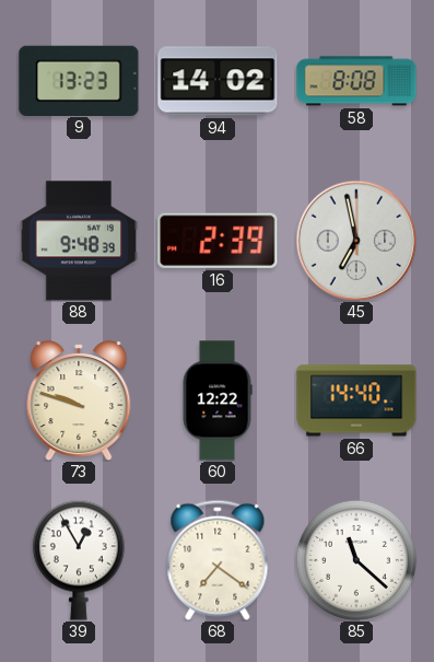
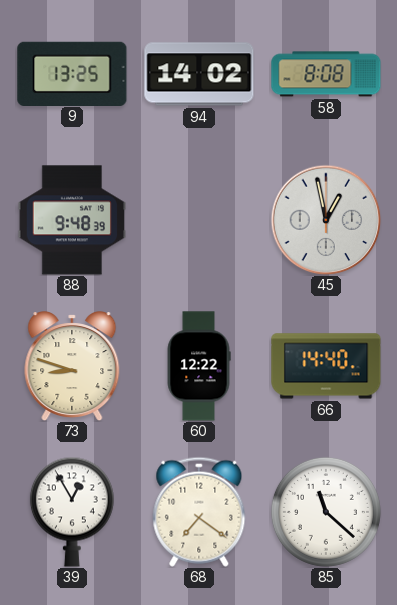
9: 13:23 -> 13:25
16: 2:39 -> none
45: 6:58 -> 12:58
73: 9:48 -> 8:48
